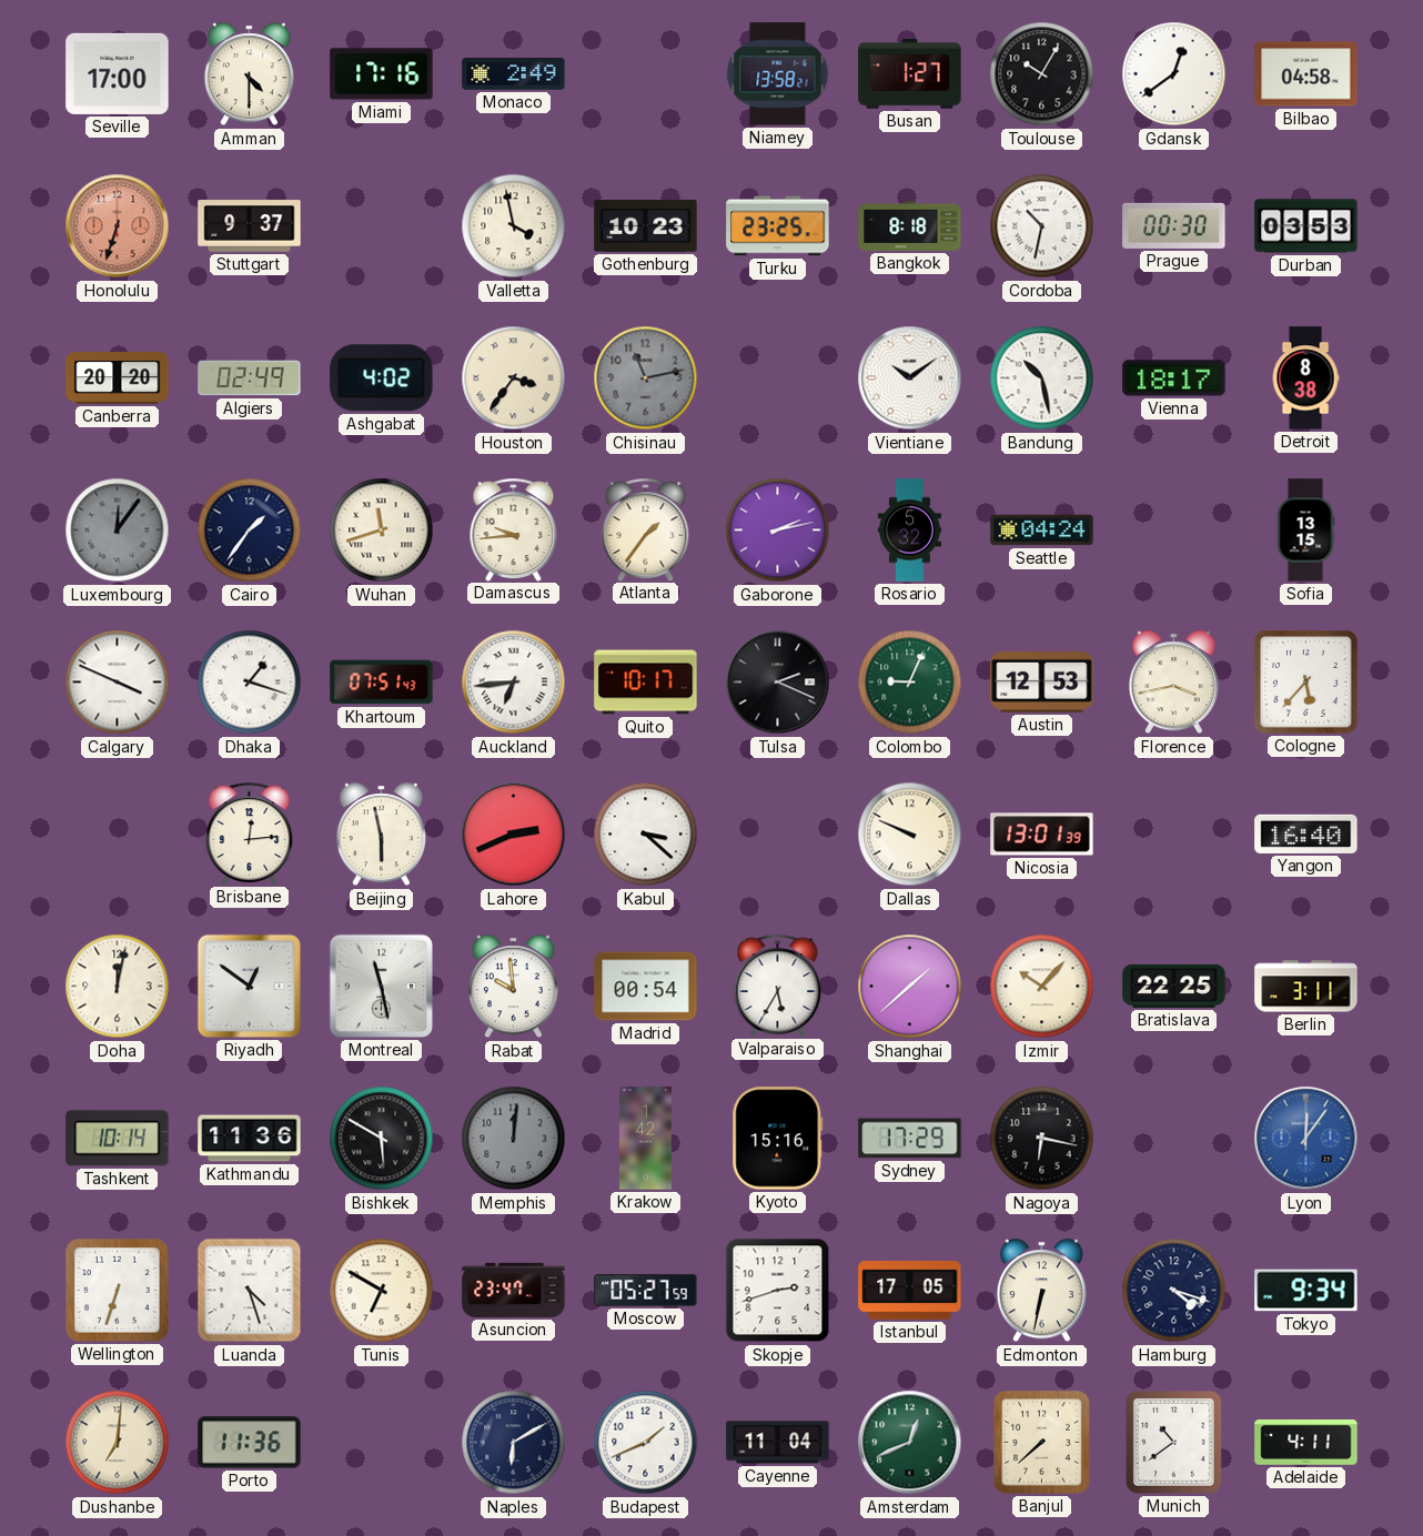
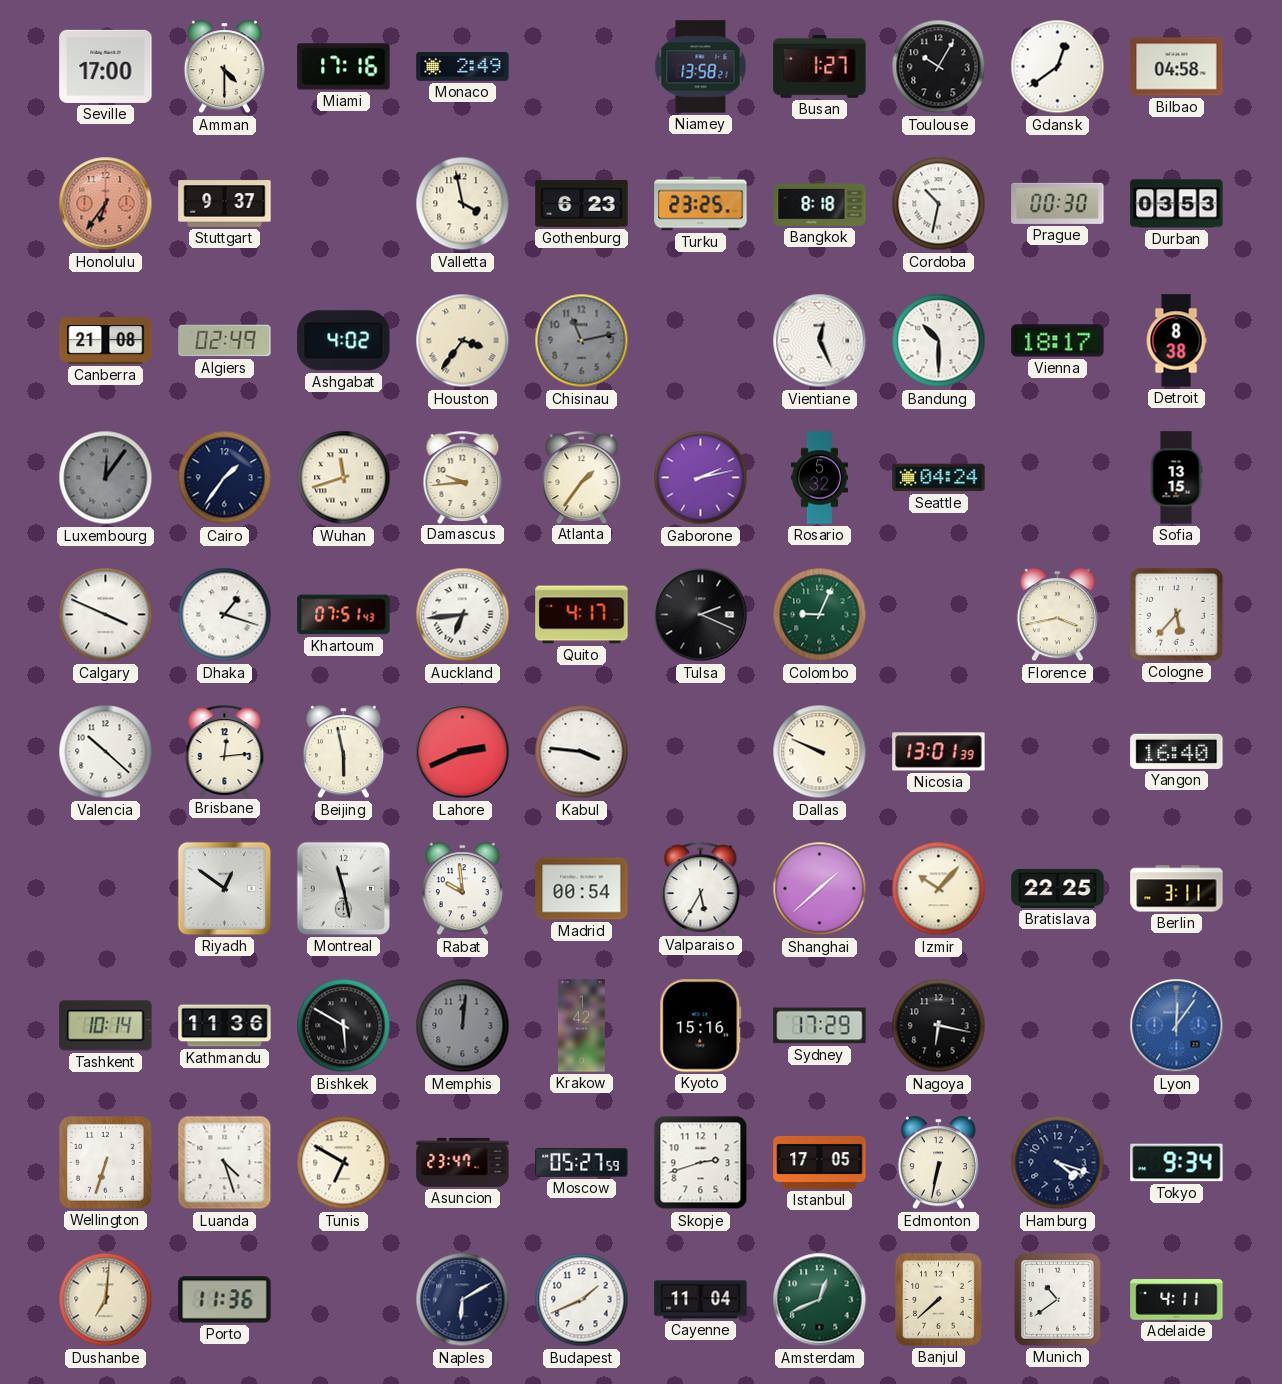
Honolulu: 6:33 -> 6:36
Gothenburg: 10:23 -> 6:23
Canberra: 20:20 -> 21:08
Vientiane: 10:09 -> 12:26
Bandung: 10:28 -> 10:30
Quito: 10:17 -> 4:17
Austin: 12:53 -> none
Valencia: none -> 10:22
Kabul: 3:22 -> 3:46
Doha: 12:02 -> none
